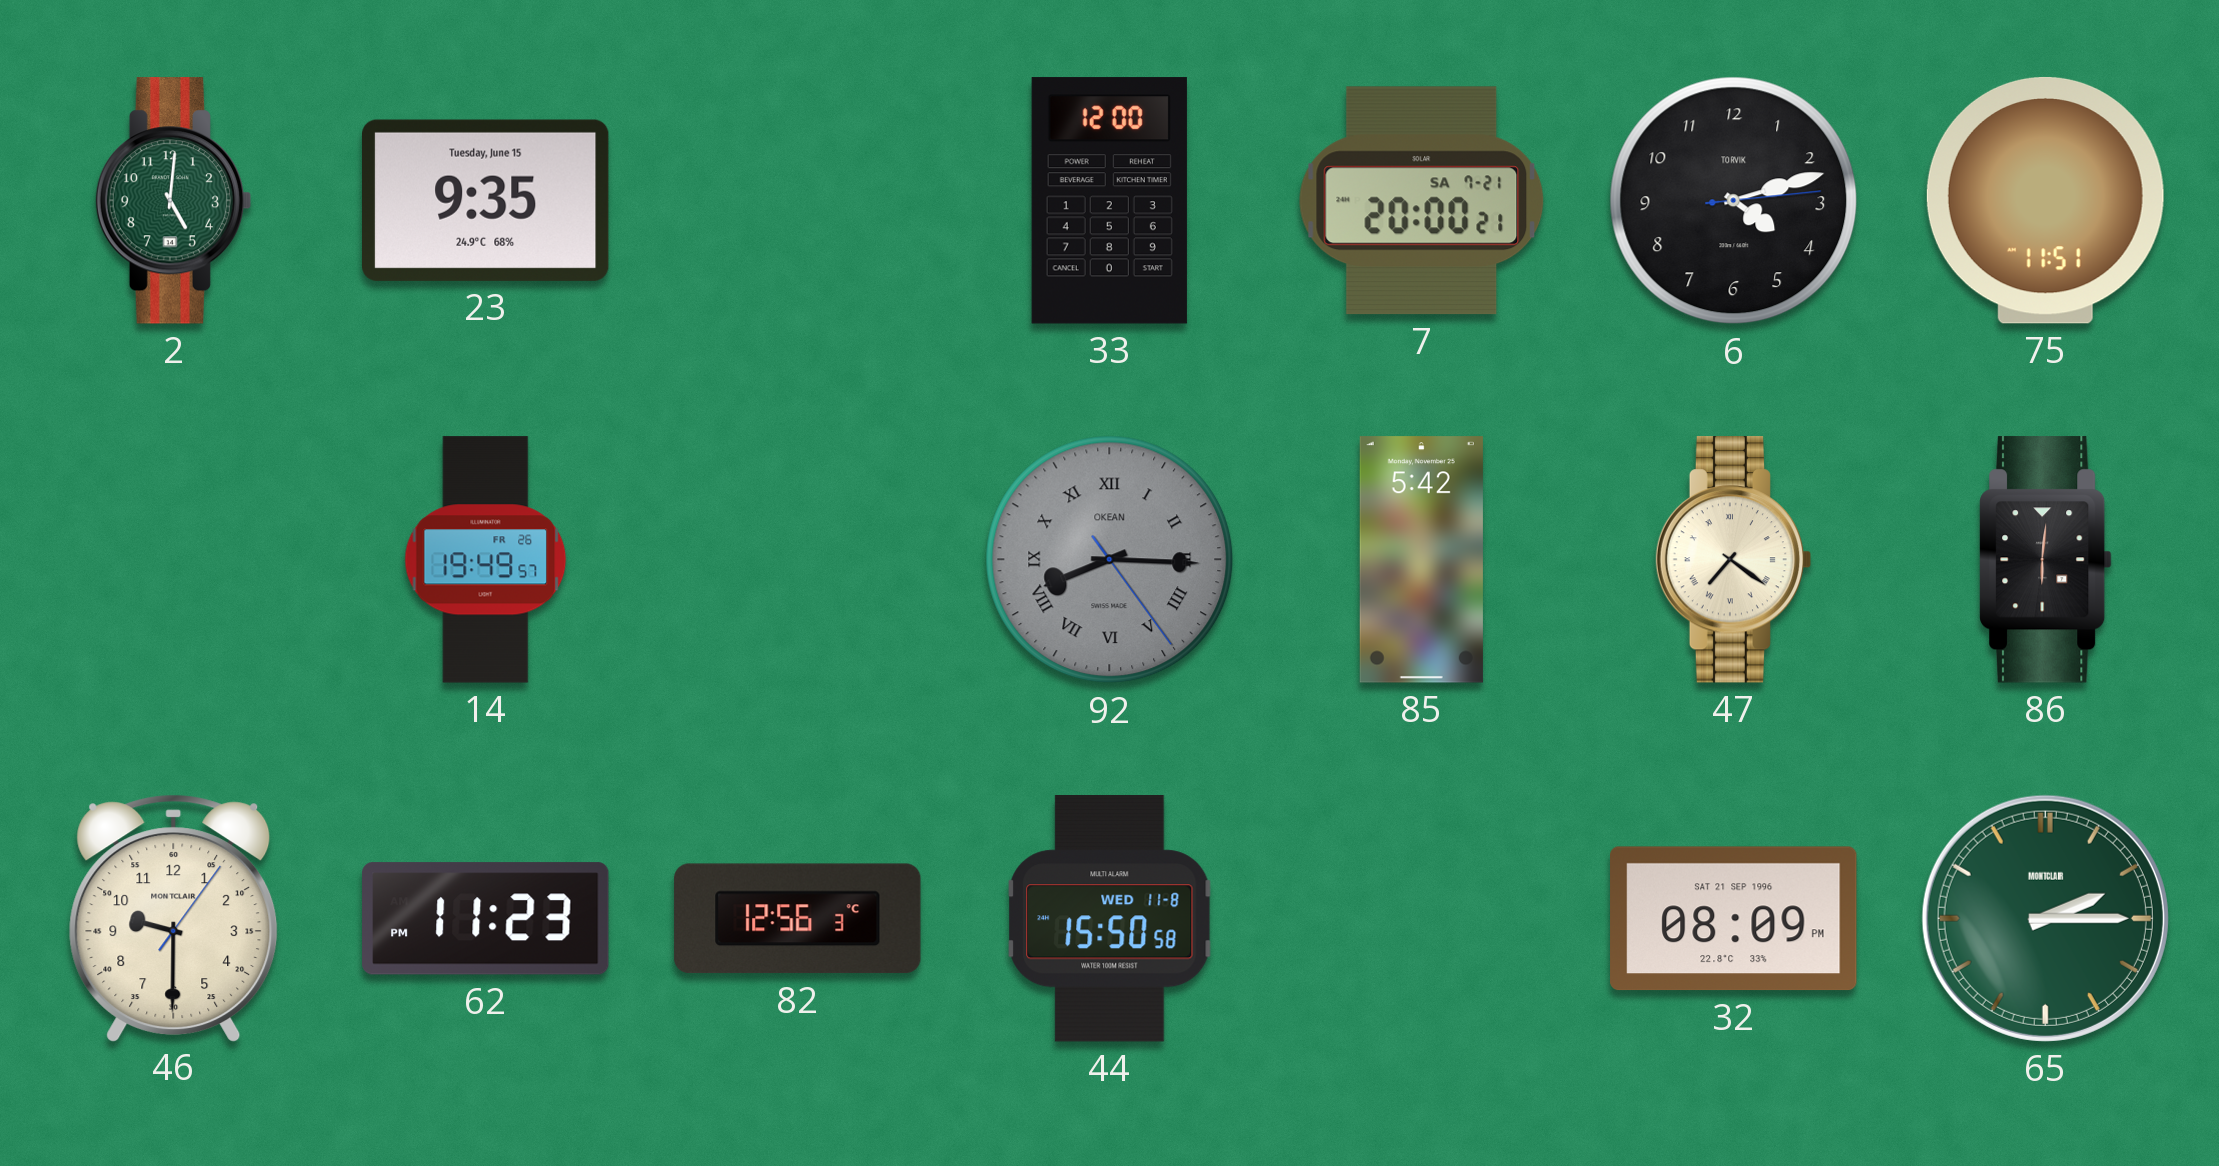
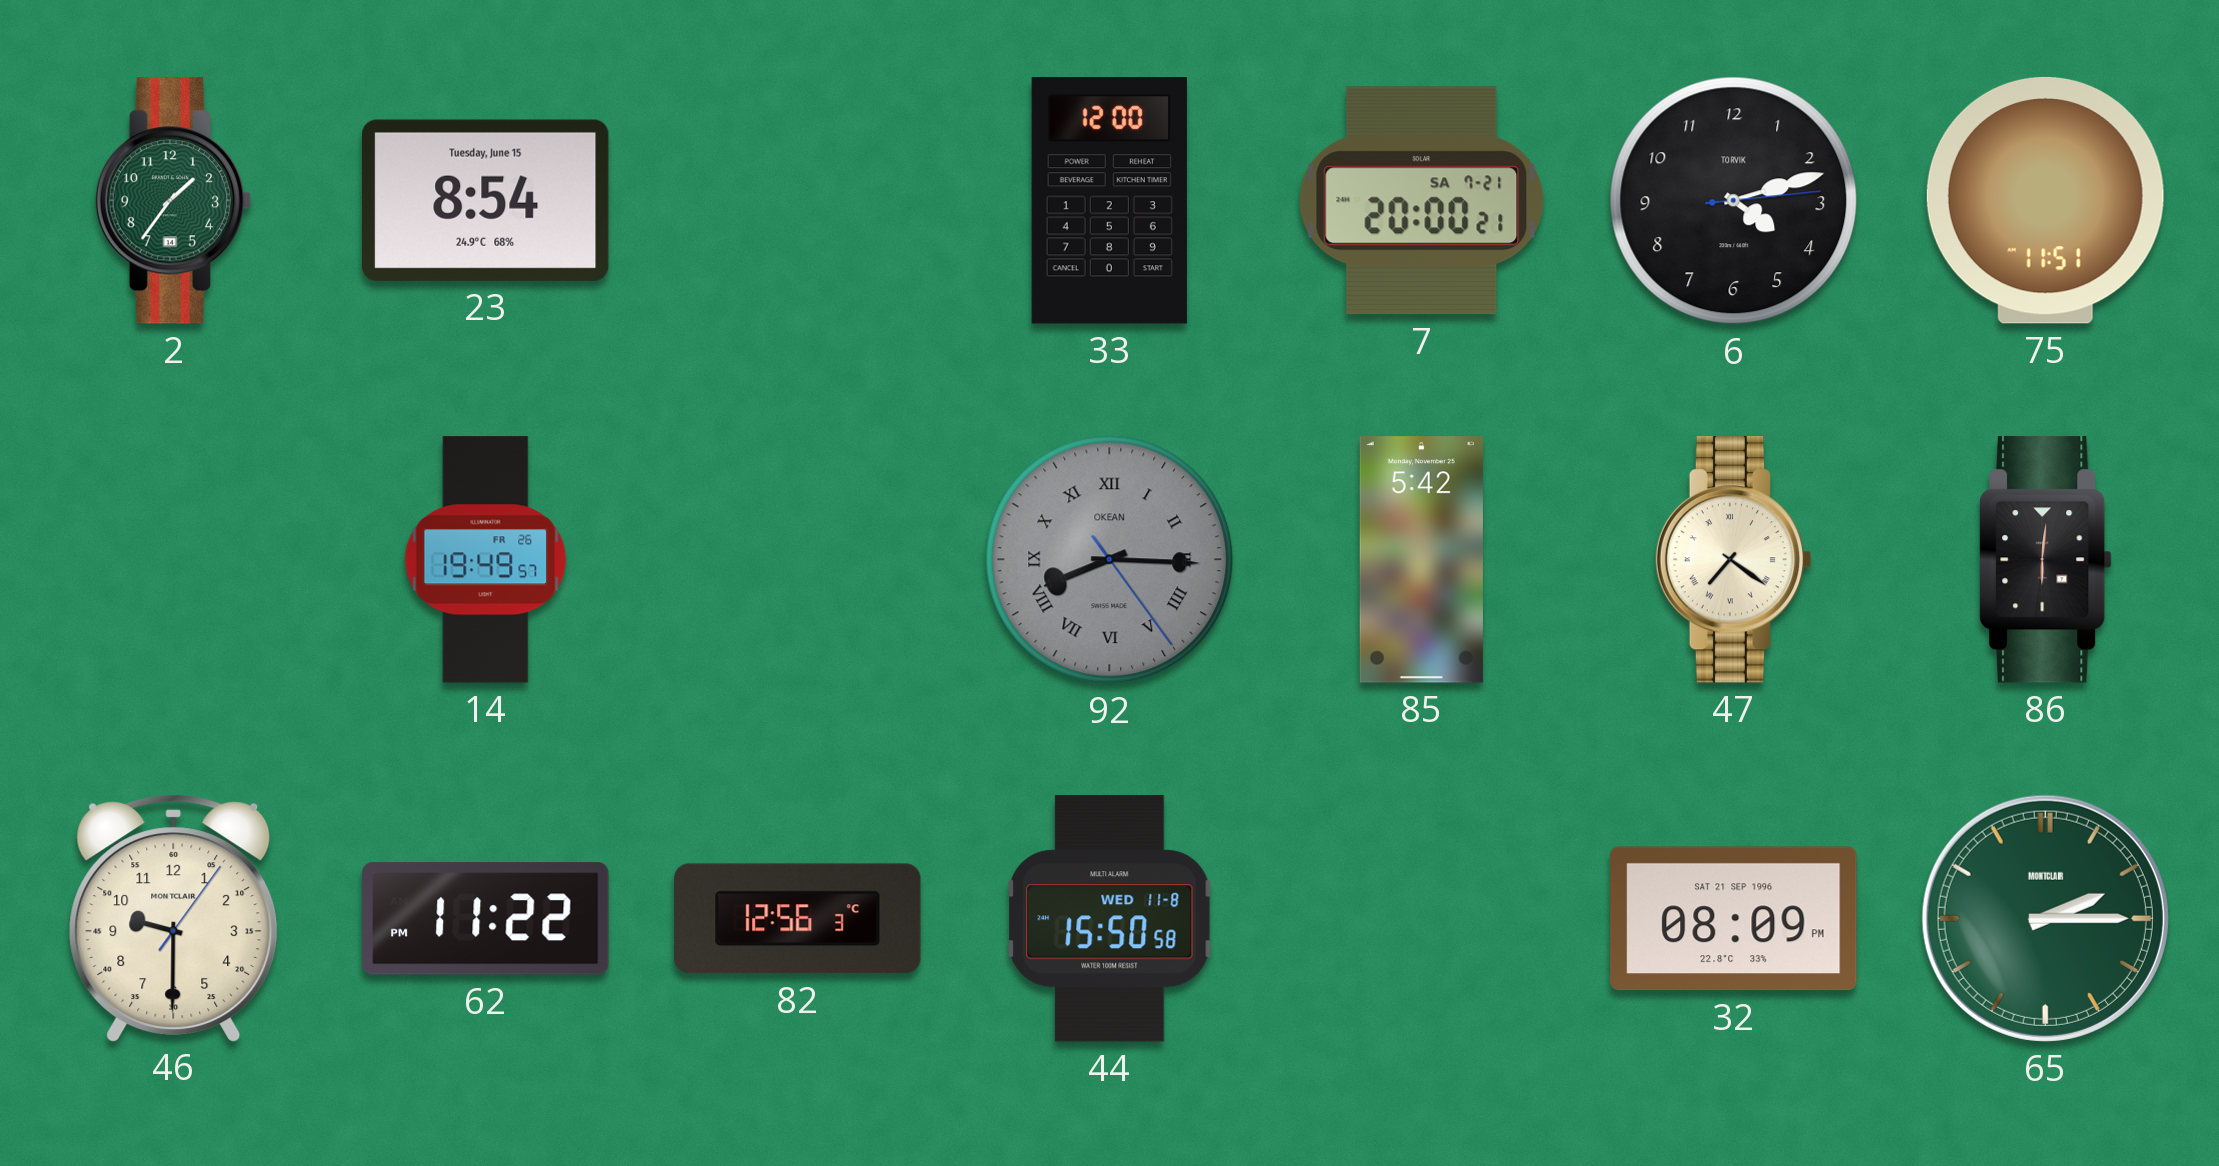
2: 5:01 -> 1:36
23: 9:35 -> 8:54
62: 11:23 -> 11:22
